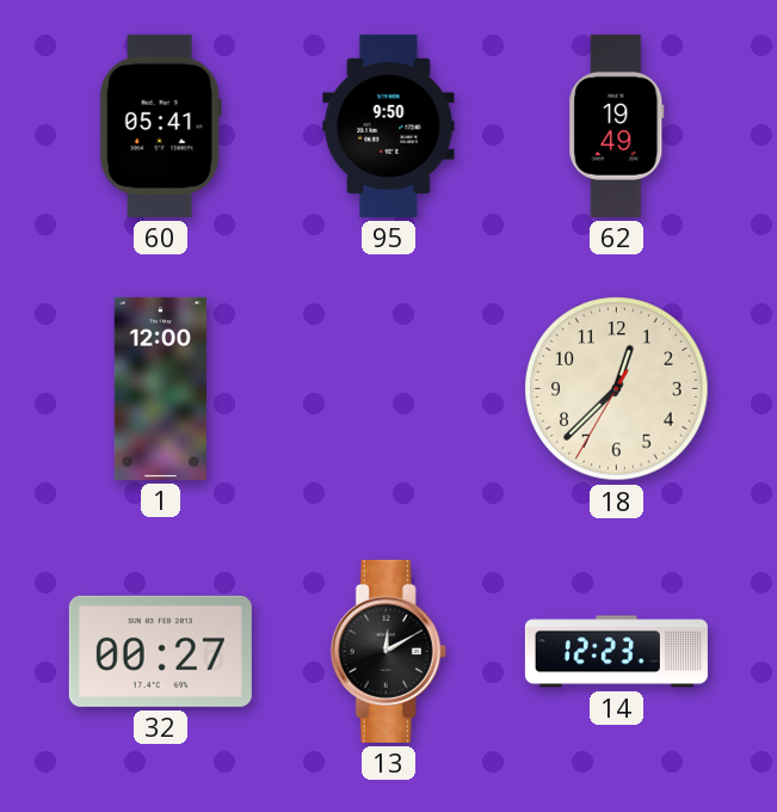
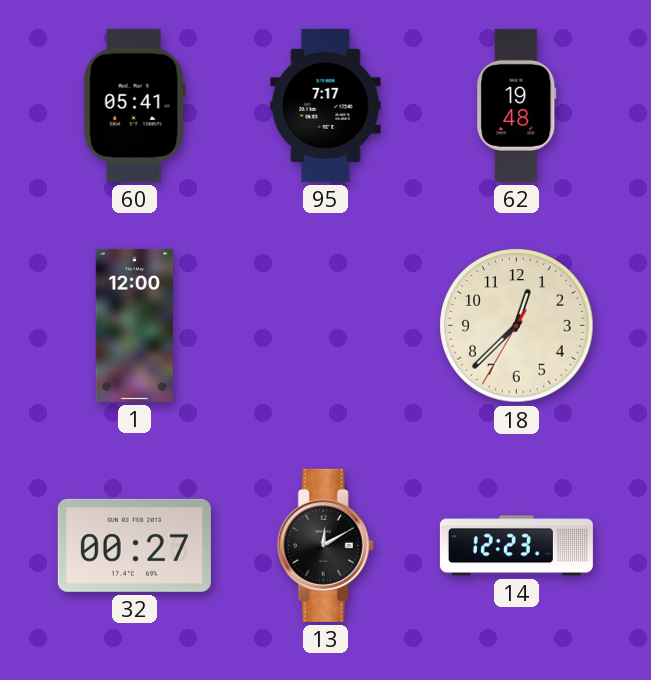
95: 9:50 -> 7:17
62: 19:49 -> 19:48
